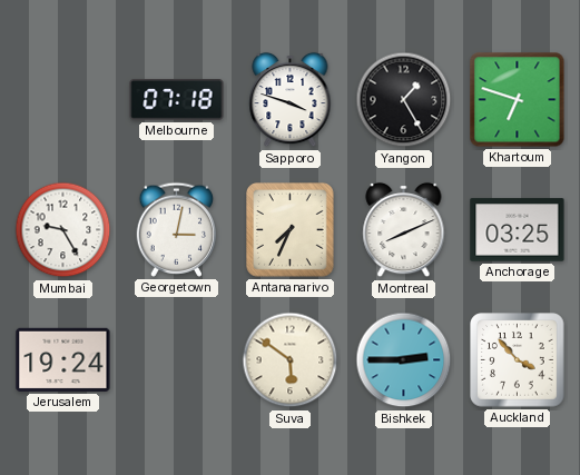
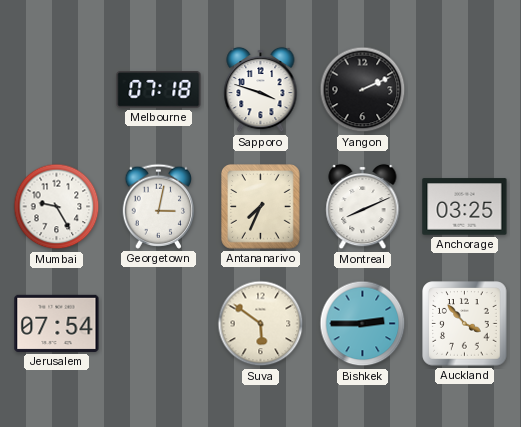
Yangon: 1:25 -> 2:11
Khartoum: 6:48 -> none
Jerusalem: 19:24 -> 07:54
